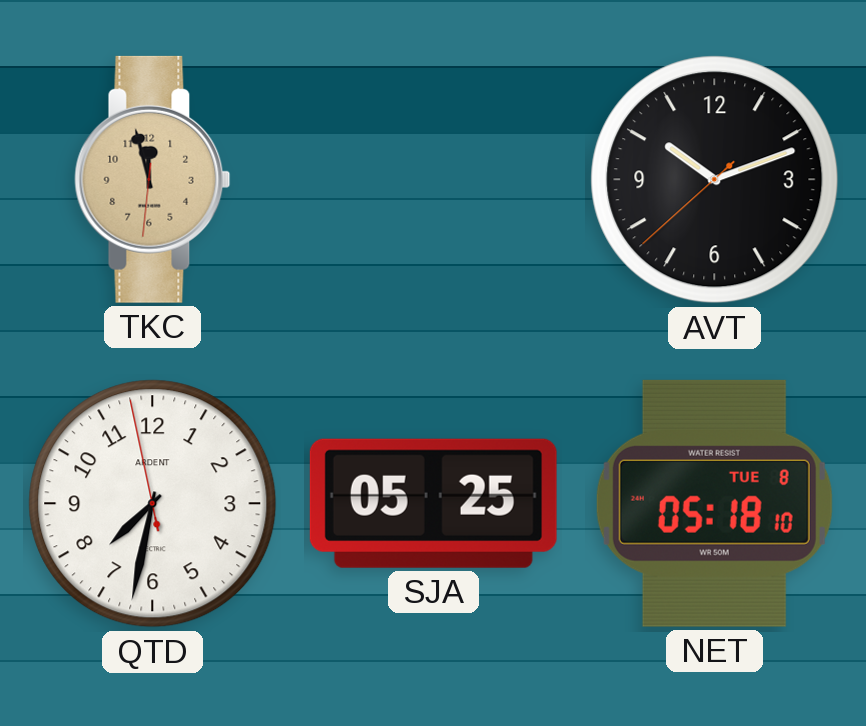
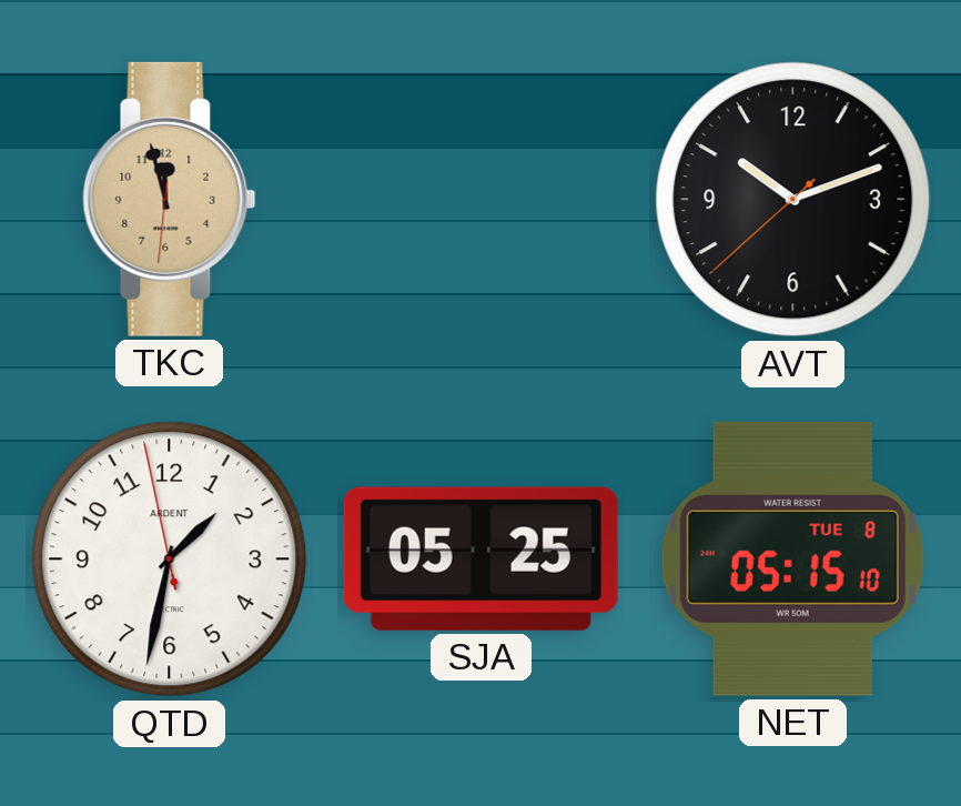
QTD: 7:31 -> 1:31
NET: 05:18 -> 05:15
